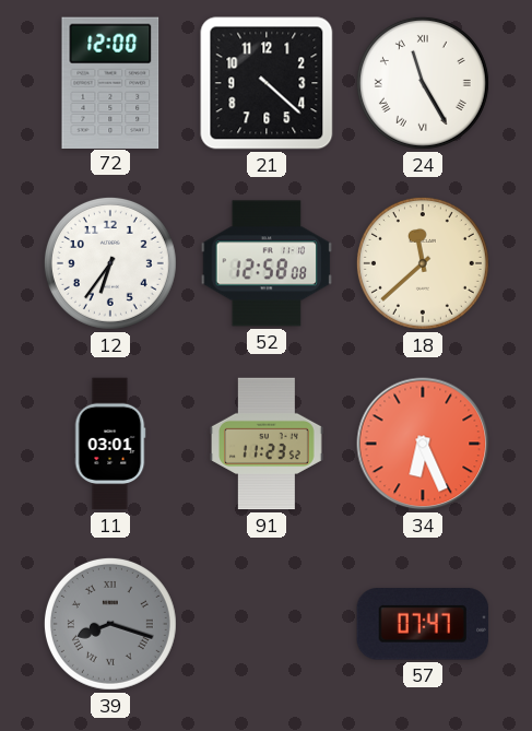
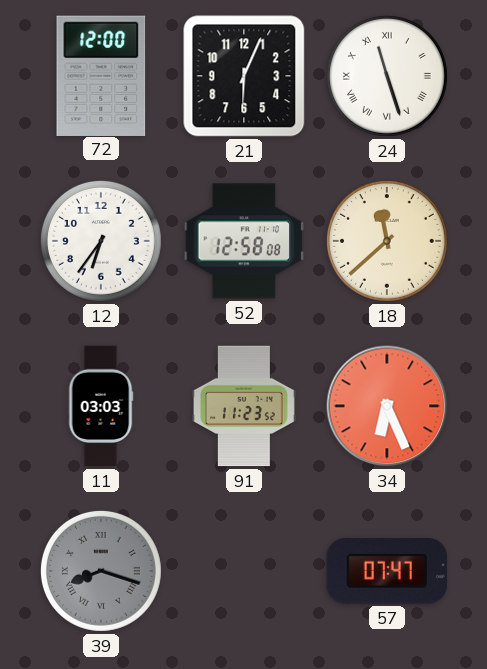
21: 4:22 -> 6:04
24: 11:25 -> 11:27
11: 03:01 -> 03:03
